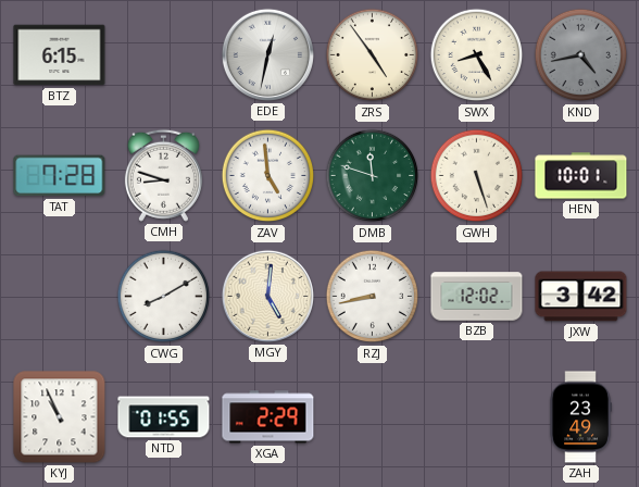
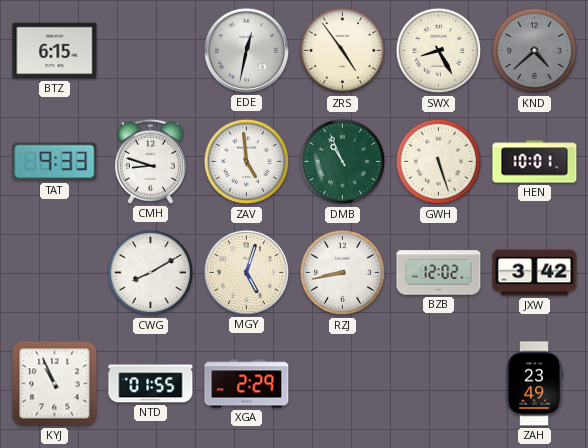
KND: 4:43 -> 4:38
TAT: 7:28 -> 9:33
DMB: 11:48 -> 10:56
MGY: 5:01 -> 5:03
